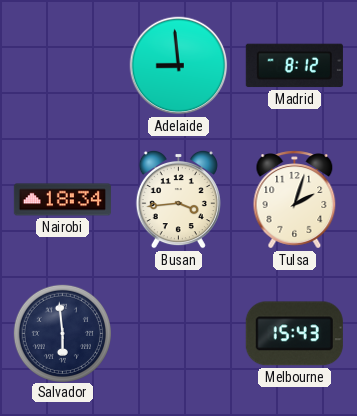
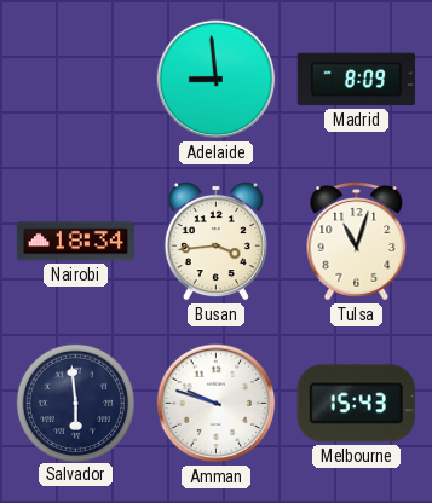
Madrid: 8:12 -> 8:09
Tulsa: 2:03 -> 11:03
Amman: none -> 9:48
